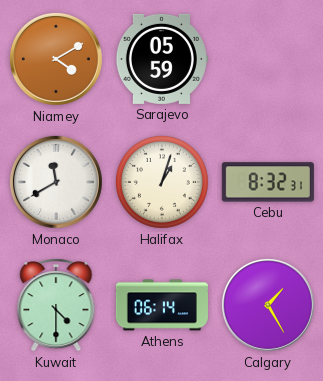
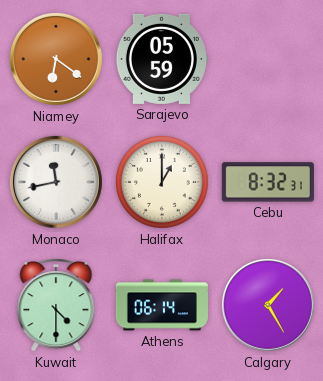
Niamey: 4:10 -> 6:21
Monaco: 11:40 -> 11:43
Halifax: 1:03 -> 1:00
